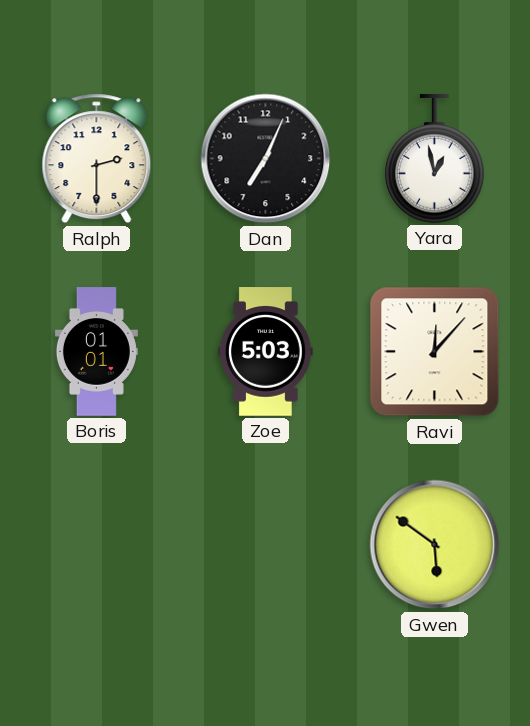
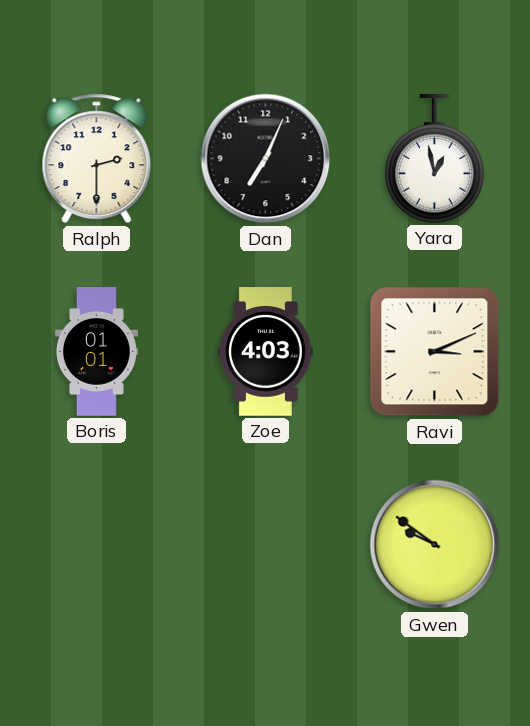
Zoe: 5:03 -> 4:03
Ravi: 12:07 -> 3:11
Gwen: 5:51 -> 9:51
